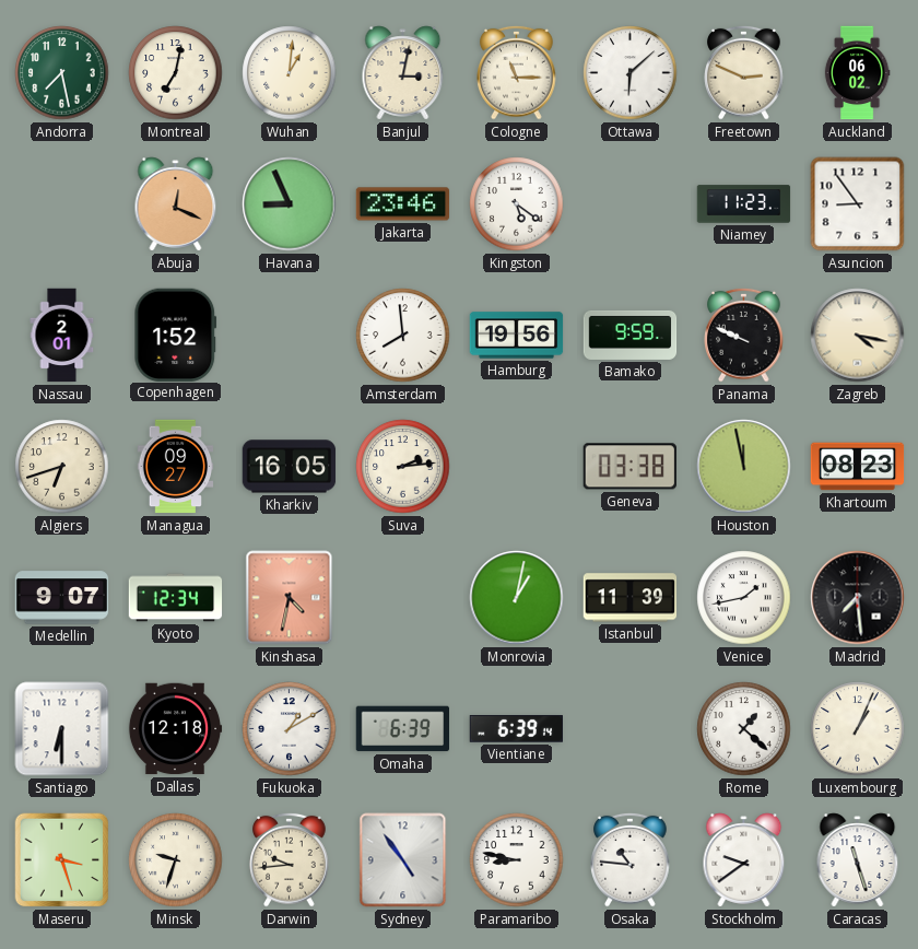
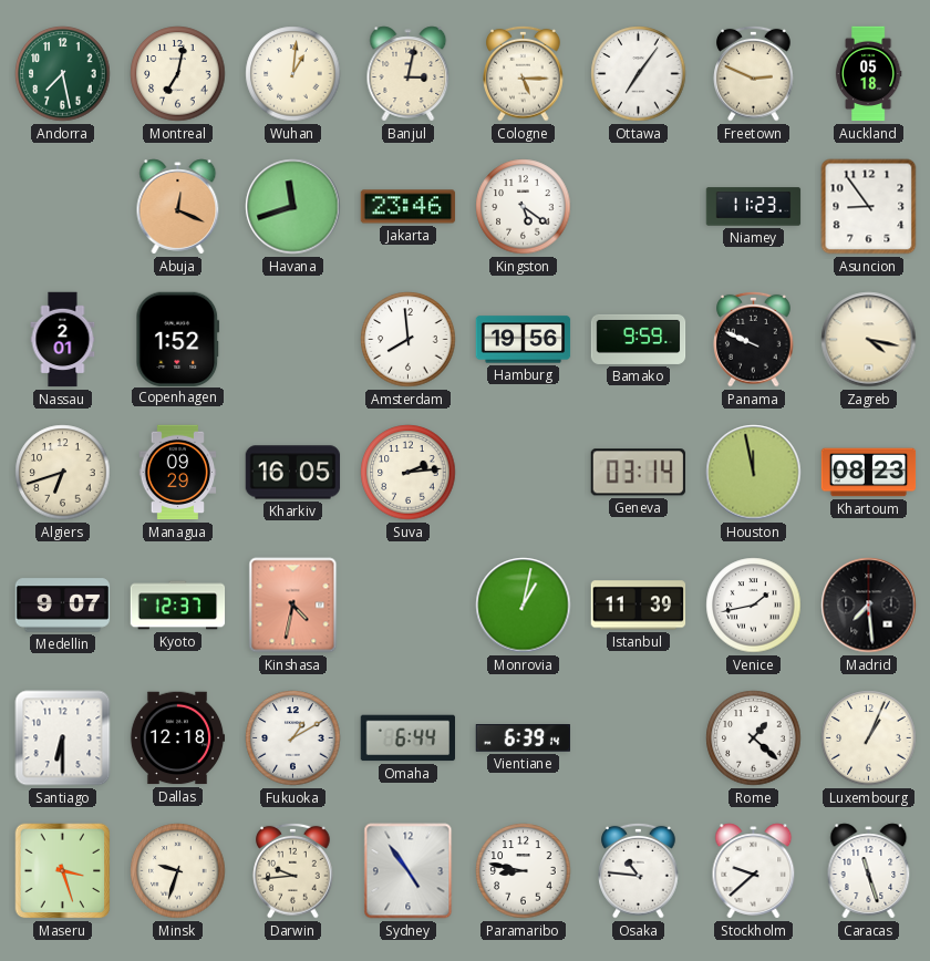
Cologne: 11:15 -> 5:15
Ottawa: 6:08 -> 7:06
Auckland: 06:02 -> 05:18
Havana: 8:56 -> 11:42
Managua: 09:27 -> 09:29
Geneva: 03:38 -> 03:14
Kyoto: 12:34 -> 12:37
Omaha: 6:39 -> 6:44
Stockholm: 9:39 -> 9:38
